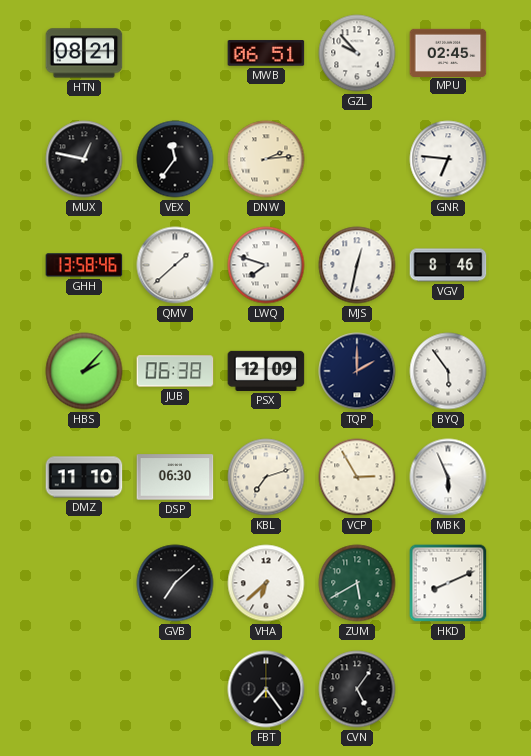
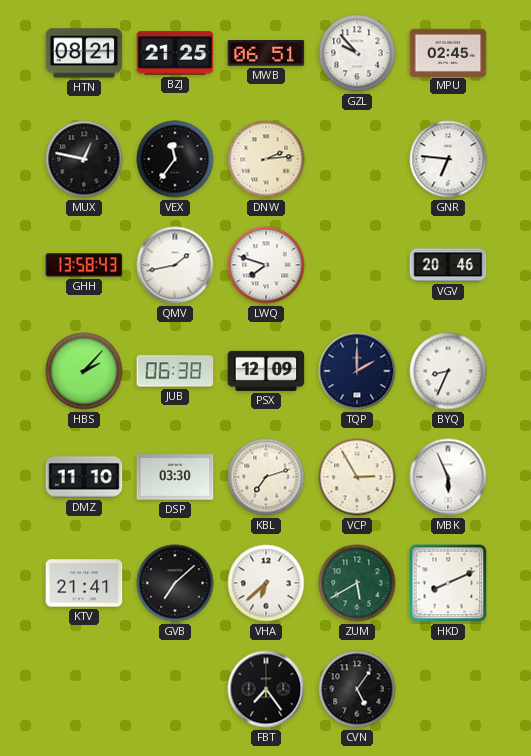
BZJ: none -> 21:25
GHH: 13:58:46 -> 13:58:43
QMV: 1:38 -> 1:43
MJS: 12:32 -> none
VGV: 8:46 -> 20:46
BYQ: 5:54 -> 8:34
DSP: 06:30 -> 03:30
KTV: none -> 21:41
